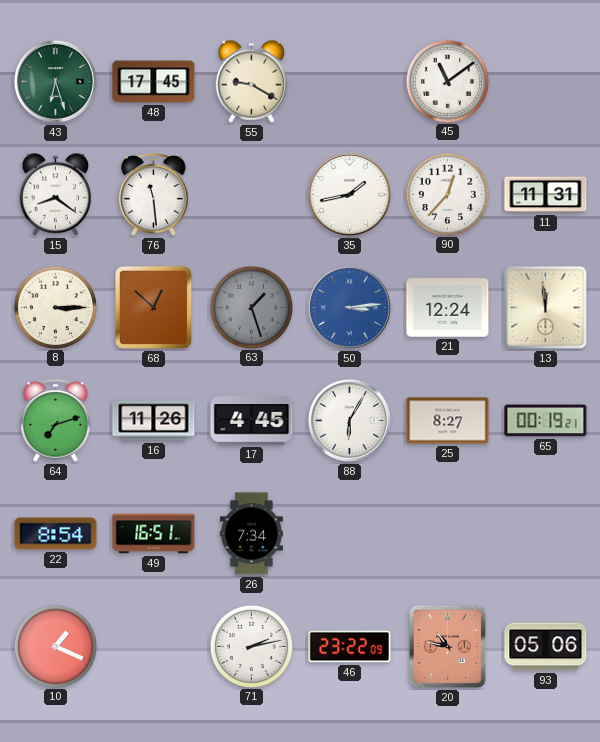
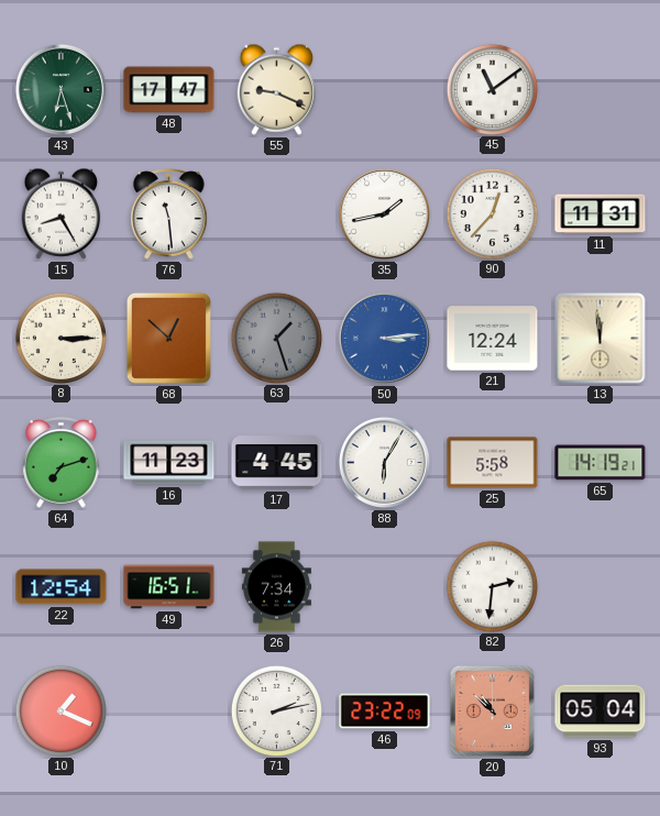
48: 17:45 -> 17:47
55: 9:20 -> 9:19
15: 8:21 -> 8:25
16: 11:26 -> 11:23
25: 8:27 -> 5:58
65: 00:19 -> 14:19
22: 8:54 -> 12:54
82: none -> 2:31
20: 10:47 -> 10:52
93: 05:06 -> 05:04
